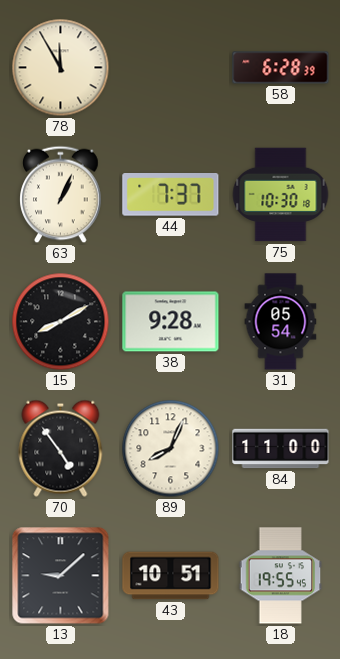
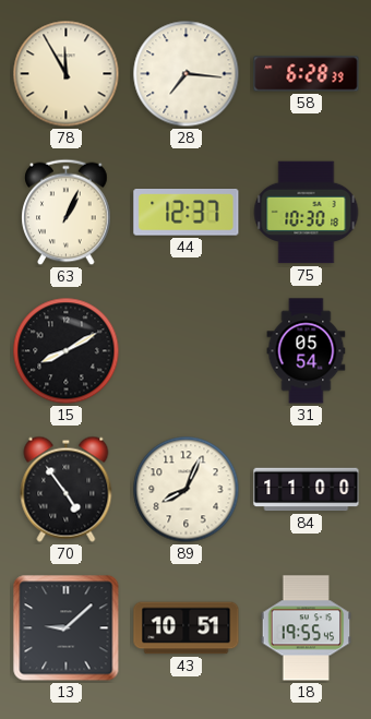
28: none -> 7:16
44: 7:37 -> 12:37
38: 9:28 -> none
